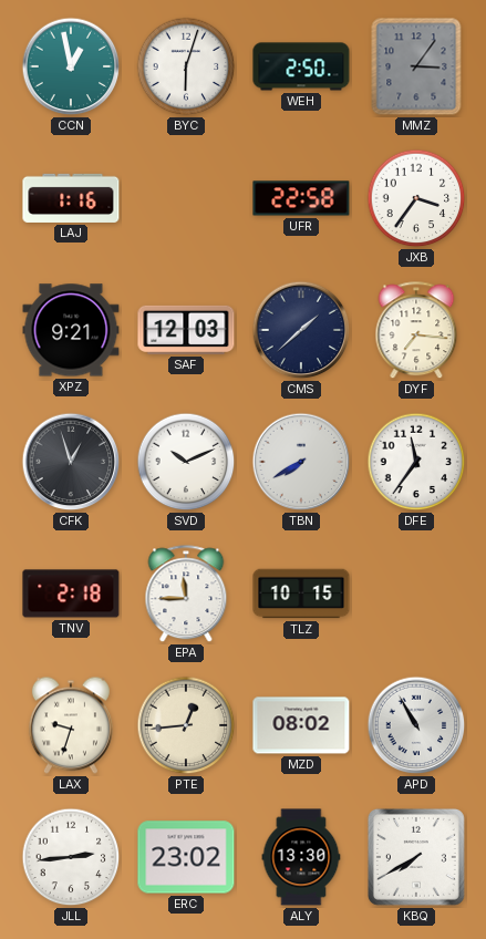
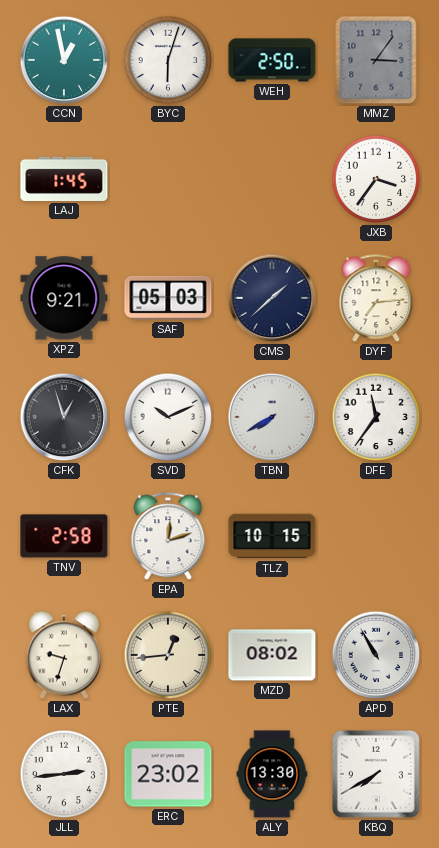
LAJ: 1:16 -> 1:45
UFR: 22:58 -> none
SAF: 12:03 -> 05:03
DYF: 7:16 -> 7:14
TNV: 2:18 -> 2:58
EPA: 11:45 -> 12:12
